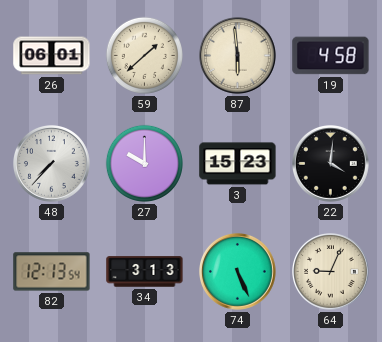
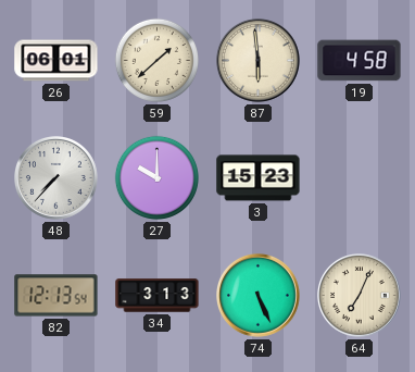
22: 4:01 -> none
64: 9:04 -> 7:04
